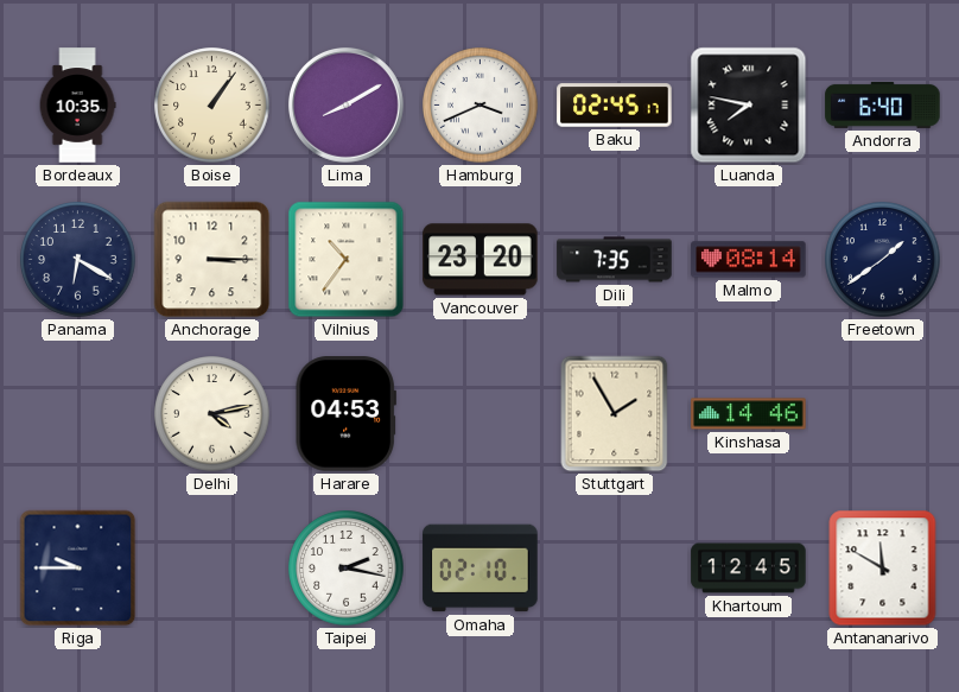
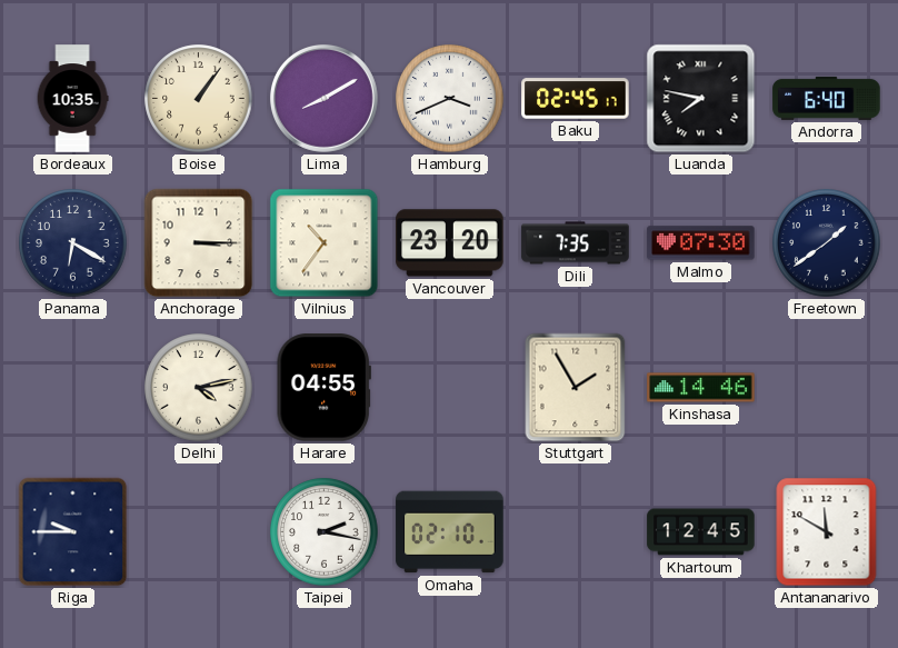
Malmo: 08:14 -> 07:30
Harare: 04:53 -> 04:55
